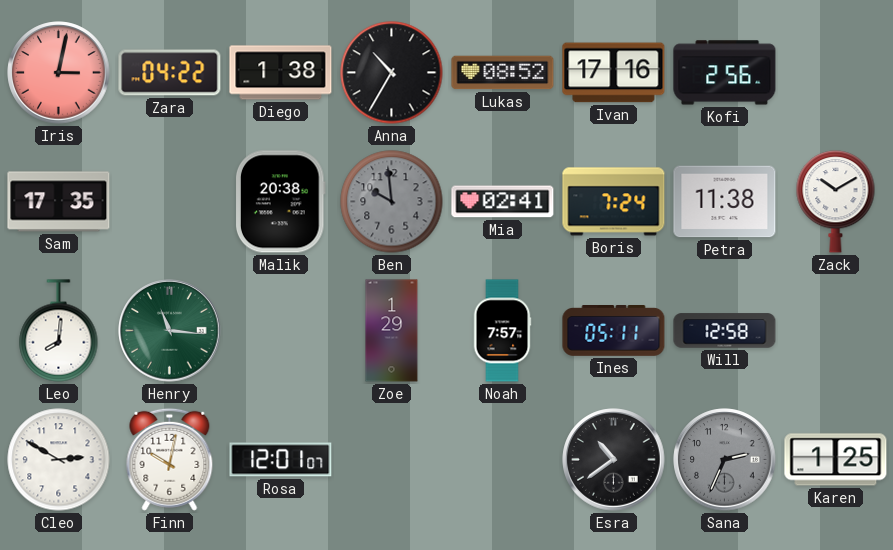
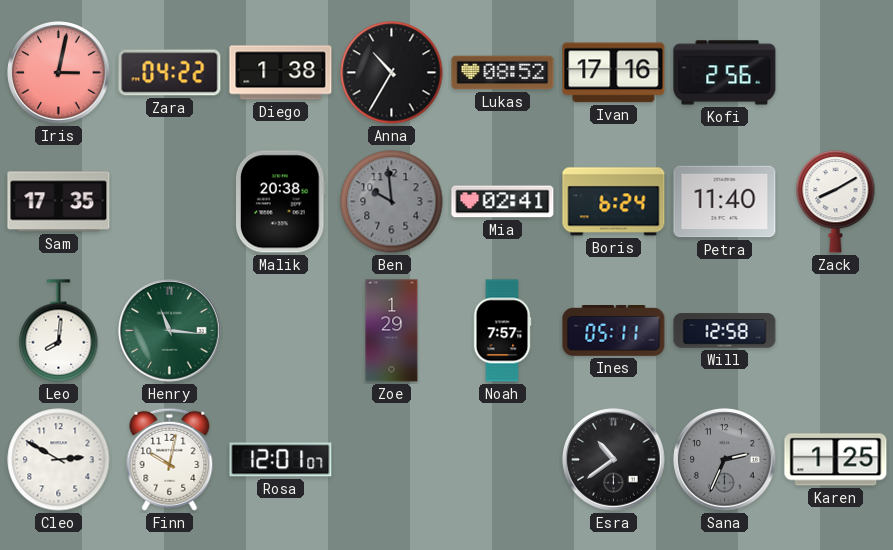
Boris: 7:24 -> 6:24
Petra: 11:38 -> 11:40
Zack: 10:10 -> 8:10
